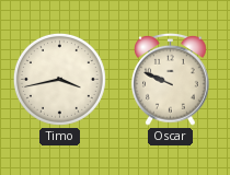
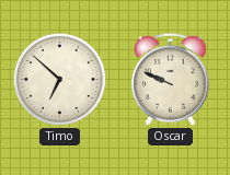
Timo: 3:43 -> 6:52
